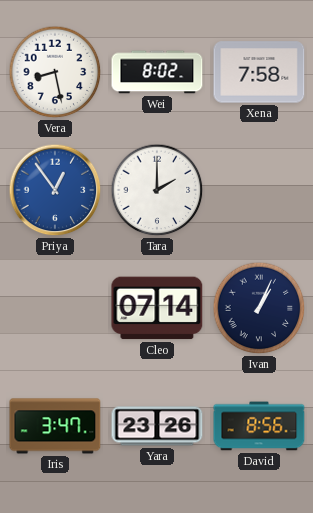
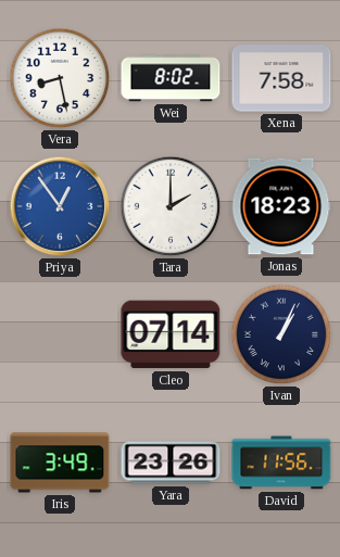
Jonas: none -> 18:23
Iris: 3:47 -> 3:49
David: 8:56 -> 11:56
